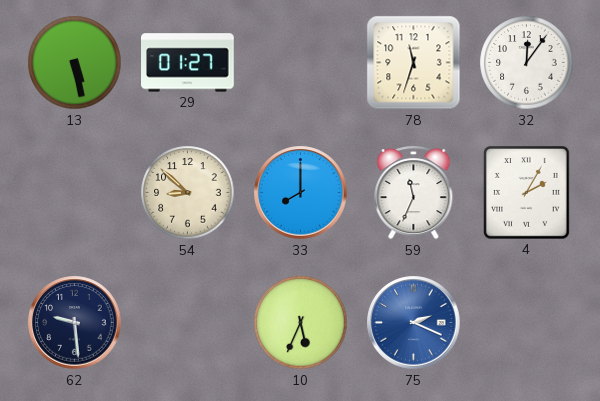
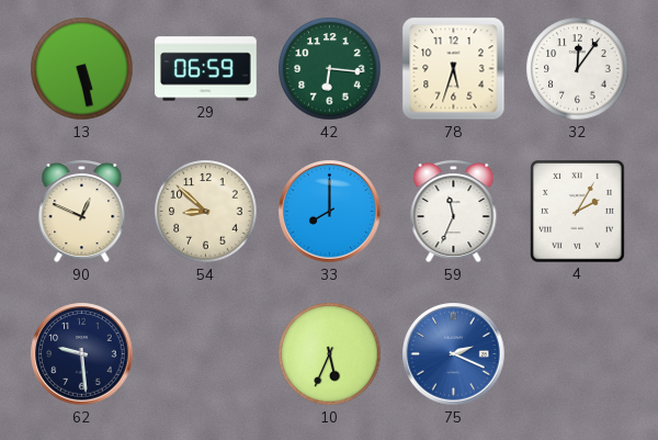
29: 01:27 -> 06:59
42: none -> 6:16
78: 11:33 -> 5:33
90: none -> 12:49
